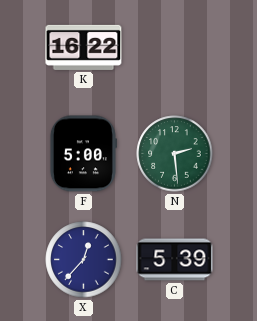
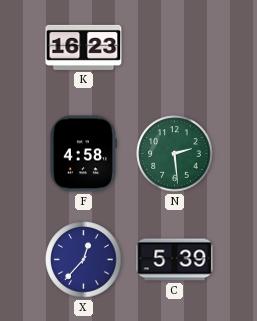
K: 16:22 -> 16:23
F: 5:00 -> 4:58
